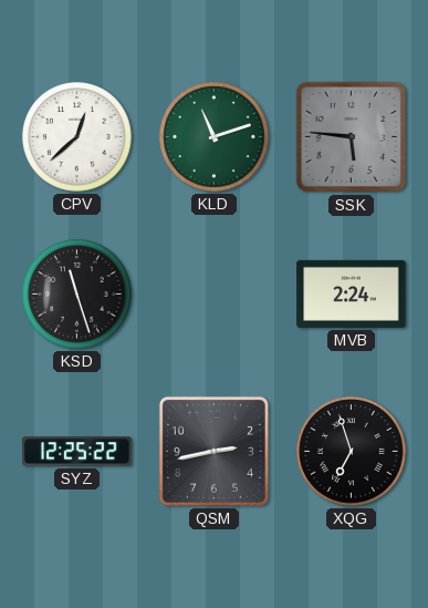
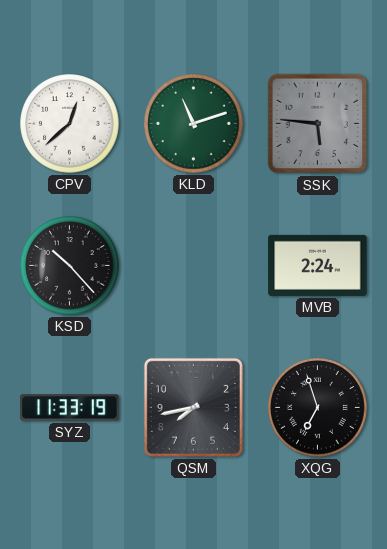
KSD: 11:27 -> 10:23
SYZ: 12:25 -> 11:33
QSM: 2:43 -> 7:43
